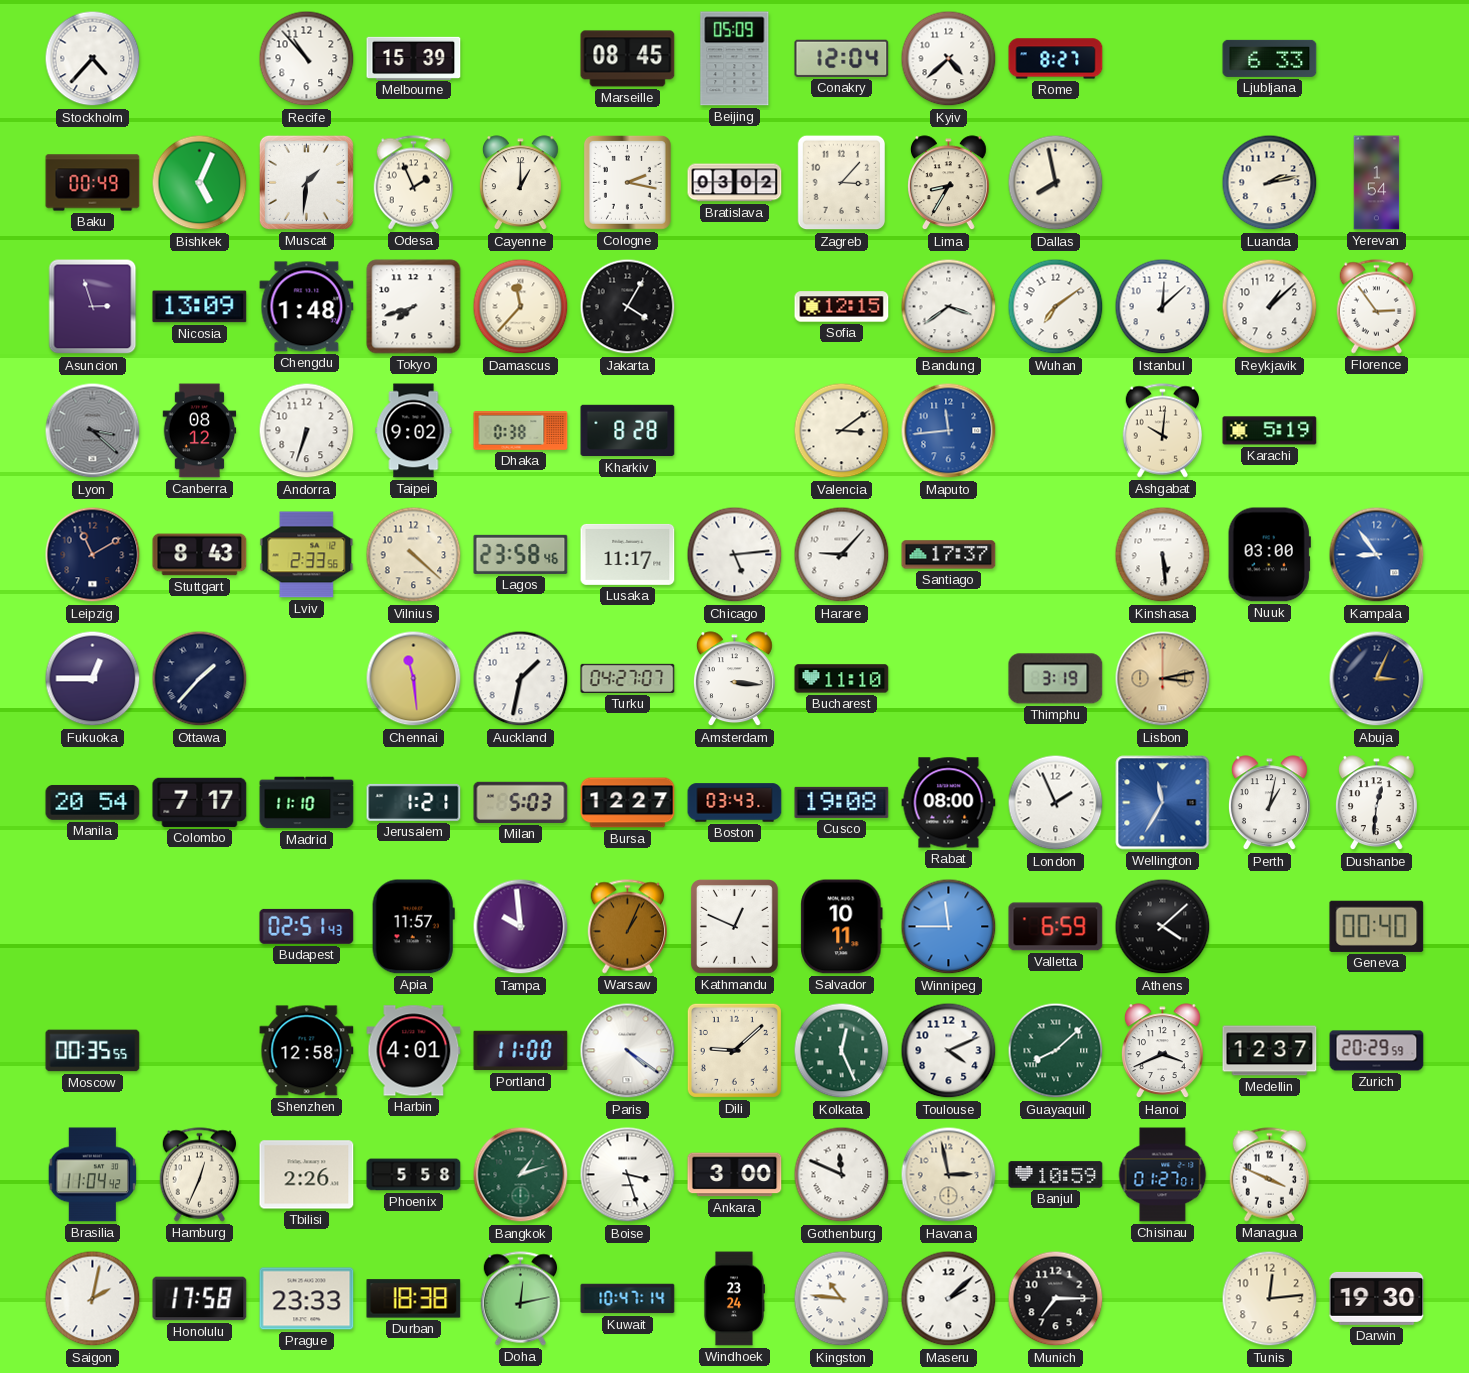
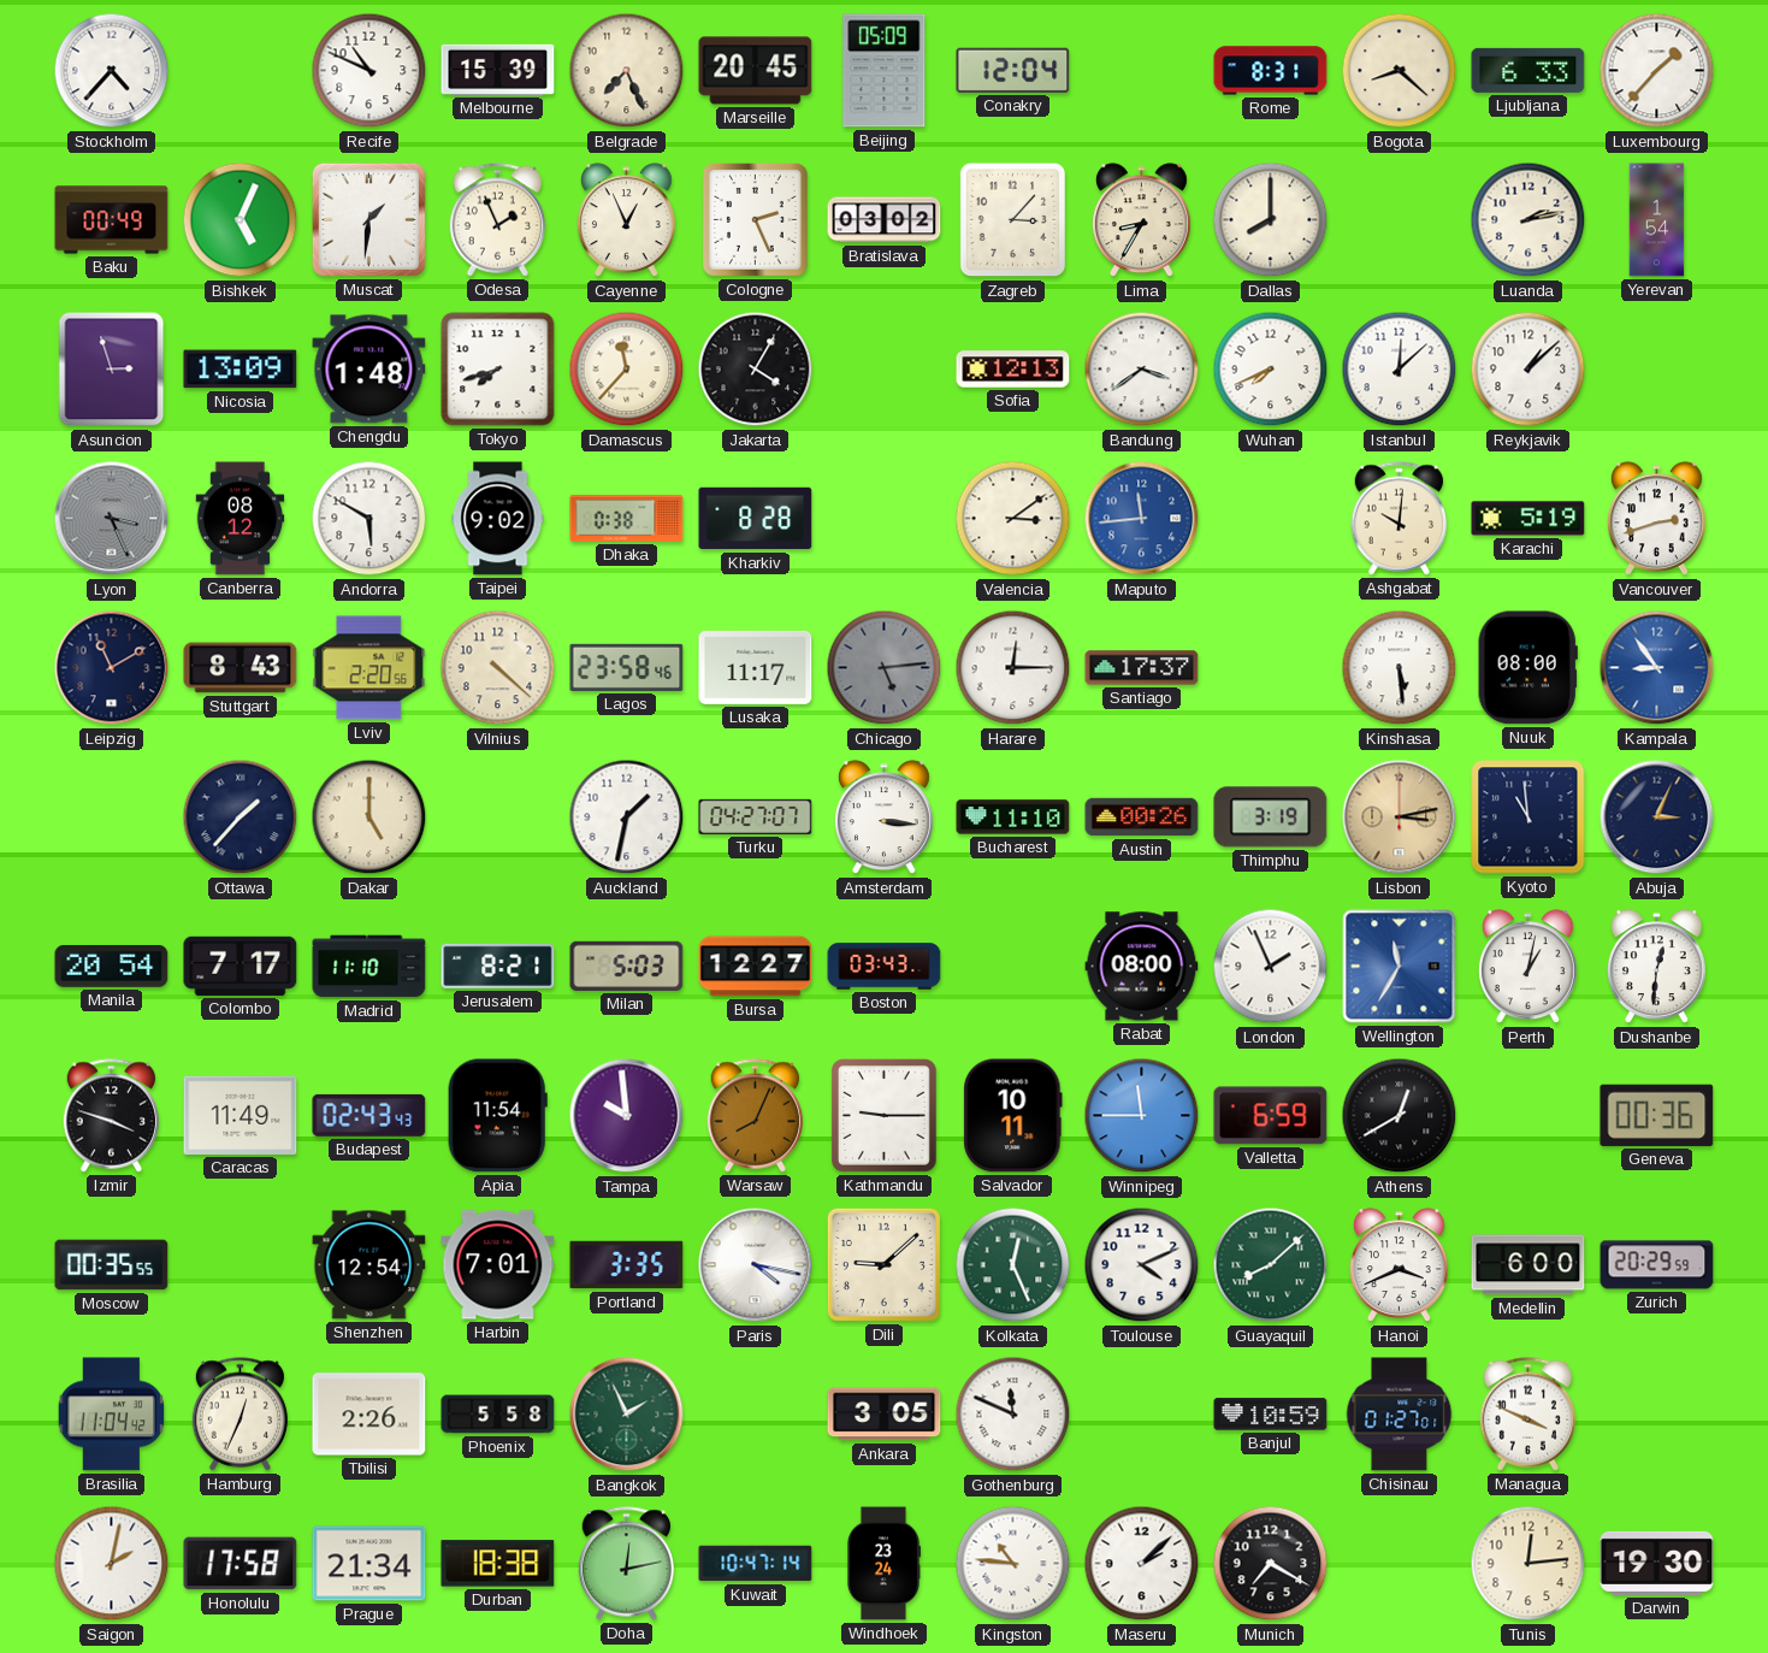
Recife: 10:53 -> 10:49
Belgrade: none -> 7:26
Marseille: 08:45 -> 20:45
Kyiv: 4:38 -> none
Rome: 8:27 -> 8:31
Bogota: none -> 8:22
Luxembourg: none -> 1:37
Cayenne: 1:00 -> 12:56
Cologne: 2:17 -> 2:26
Dallas: 7:58 -> 8:00
Sofia: 12:15 -> 12:13
Wuhan: 7:09 -> 7:41
Florence: 2:54 -> none
Lyon: 3:22 -> 3:26
Andorra: 6:33 -> 5:50
Vancouver: none -> 2:42
Lviv: 2:33 -> 2:20
Chicago dial: white -> grey
Harare: 9:07 -> 12:15
Nuuk: 03:00 -> 08:00
Fukuoka: 12:45 -> none
Dakar: none -> 5:00
Chennai: 11:29 -> none
Austin: none -> 00:26
Kyoto: none -> 10:59
Jerusalem: 1:21 -> 8:21
Cusco: 19:08 -> none
Izmir: none -> 3:48
Caracas: none -> 11:49
Budapest: 02:51 -> 02:43
Apia: 11:57 -> 11:54
Warsaw: 1:04 -> 8:04
Kathmandu: 12:49 -> 9:15
Athens: 4:08 -> 12:40
Geneva: 00:40 -> 00:36
Shenzhen: 12:58 -> 12:54
Harbin: 4:01 -> 7:01
Portland: 11:00 -> 3:35
Paris: 4:21 -> 4:17
Medellin: 12:37 -> 6:00
Bangkok: 1:12 -> 1:56
Boise: 3:27 -> none
Ankara: 3:00 -> 3:05
Havana: 2:58 -> none
Prague: 23:33 -> 21:34
Munich: 7:15 -> 7:20
